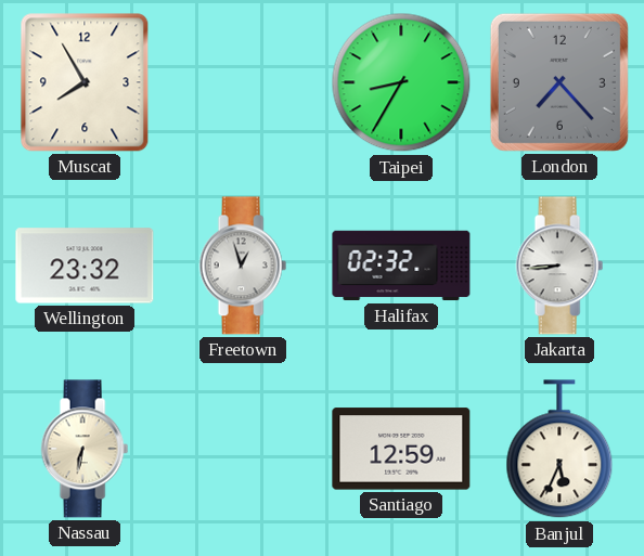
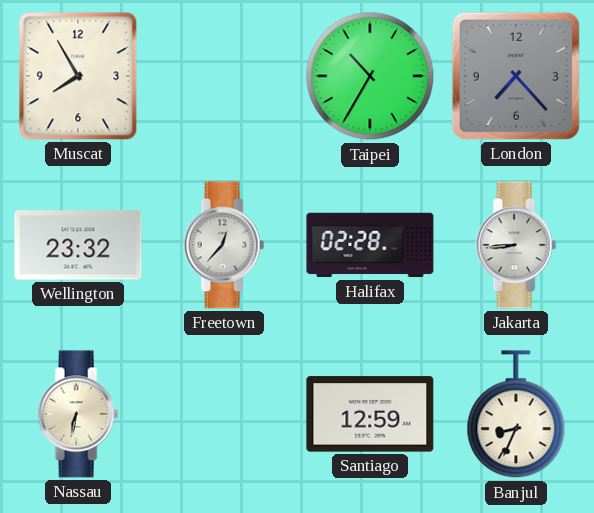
Taipei: 8:35 -> 10:35
Freetown: 12:57 -> 12:37
Halifax: 02:32 -> 02:28
Banjul: 5:34 -> 8:34
